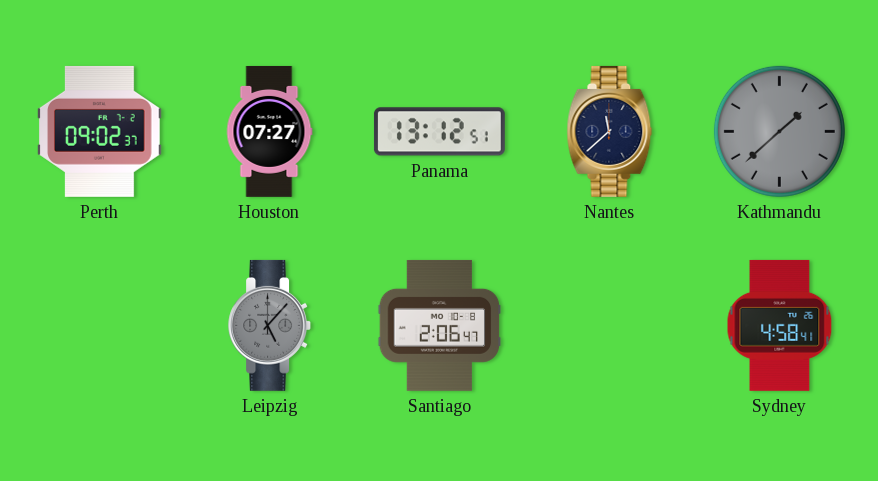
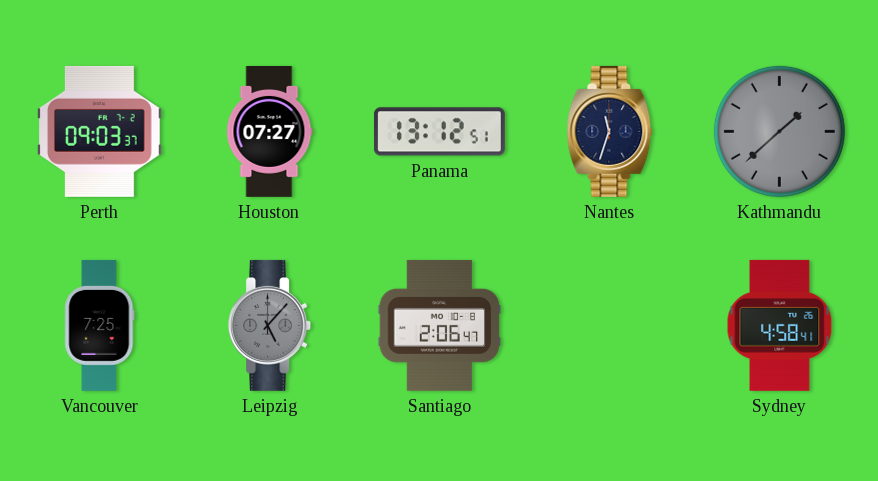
Perth: 09:02 -> 09:03
Nantes: 11:38 -> 11:33
Vancouver: none -> 7:25
